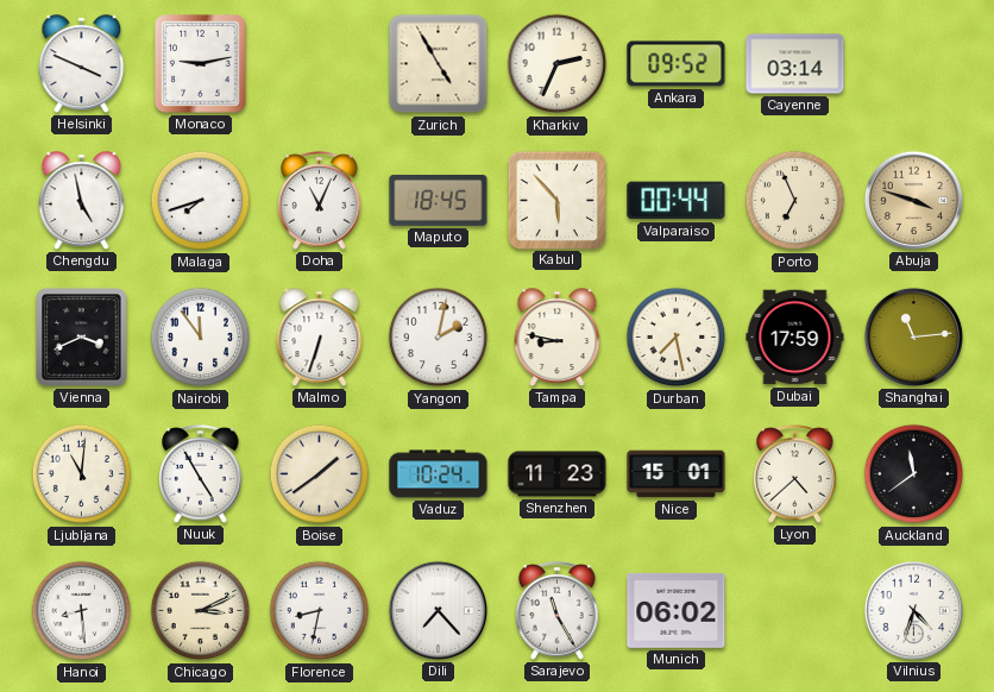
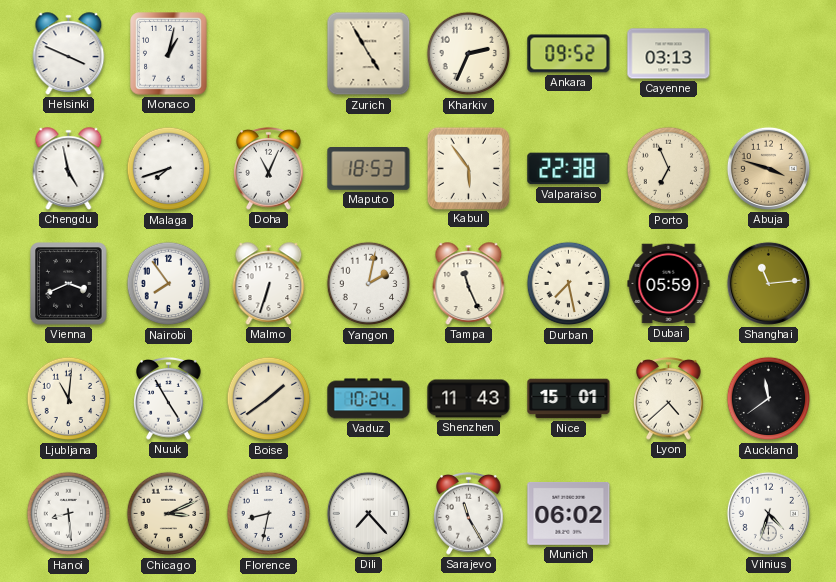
Monaco: 9:13 -> 1:02
Cayenne: 03:14 -> 03:13
Maputo: 18:45 -> 18:53
Kabul: 5:53 -> 5:54
Valparaiso: 00:44 -> 22:38
Nairobi: 11:54 -> 7:54
Tampa: 8:47 -> 11:26
Dubai: 17:59 -> 05:59
Shenzhen: 11:23 -> 11:43
